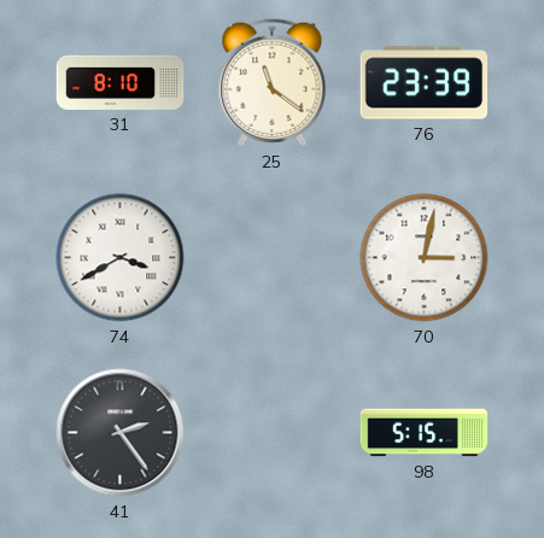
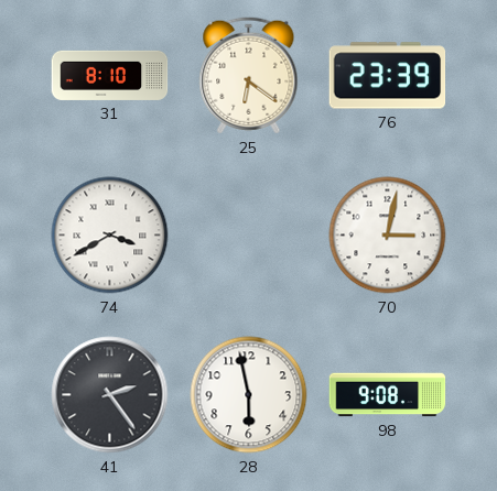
25: 11:21 -> 6:21
28: none -> 5:58
98: 5:15 -> 9:08
